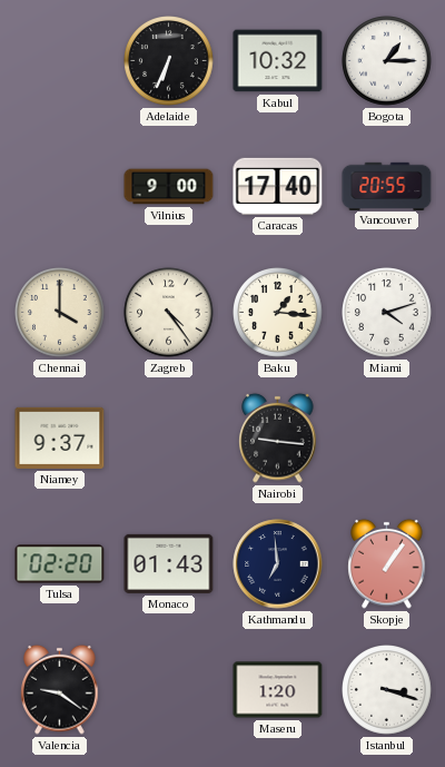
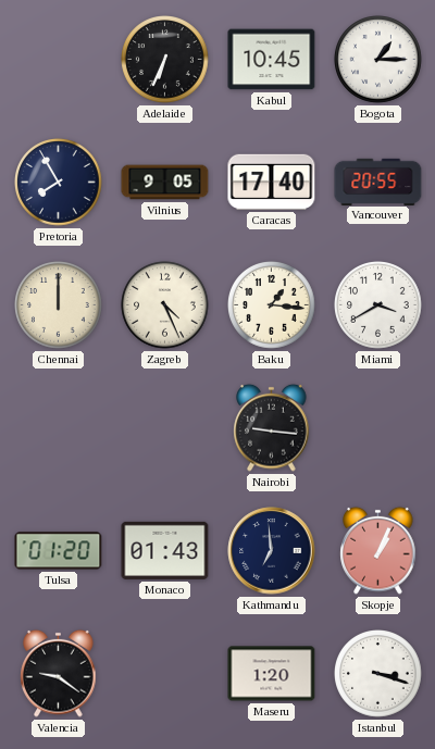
Kabul: 10:32 -> 10:45
Pretoria: none -> 7:55
Vilnius: 9:00 -> 9:05
Chennai: 4:00 -> 12:00
Zagreb: 4:24 -> 4:26
Miami: 4:12 -> 3:40
Niamey: 9:37 -> none
Tulsa: 02:20 -> 01:20
Skopje: 1:06 -> 1:04
